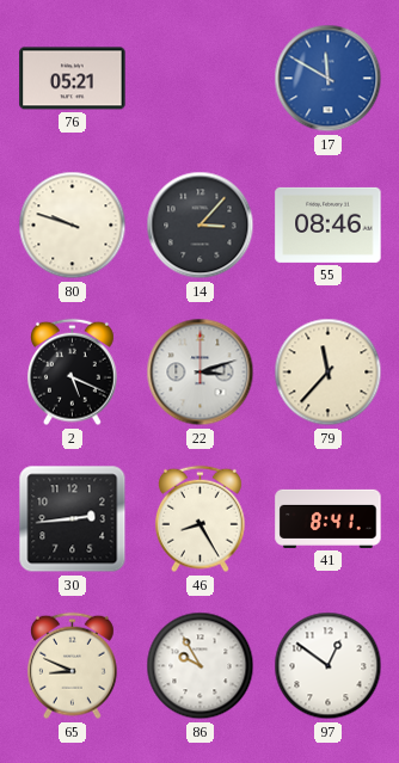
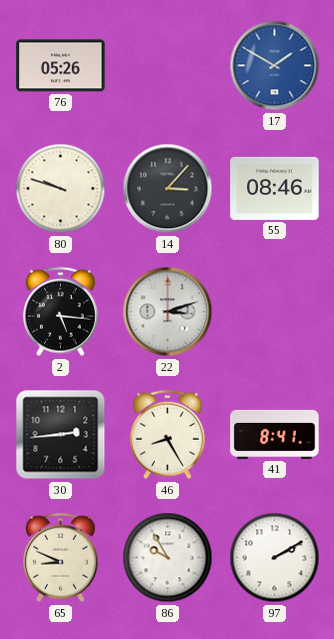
76: 05:21 -> 05:26
17: 11:50 -> 1:50
2: 5:19 -> 5:16
79: 11:37 -> none
97: 12:51 -> 2:10
